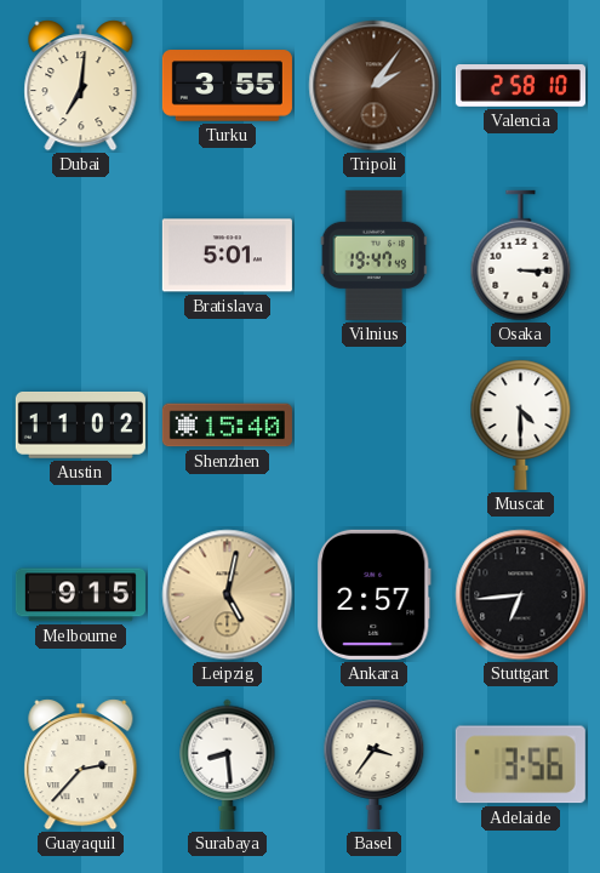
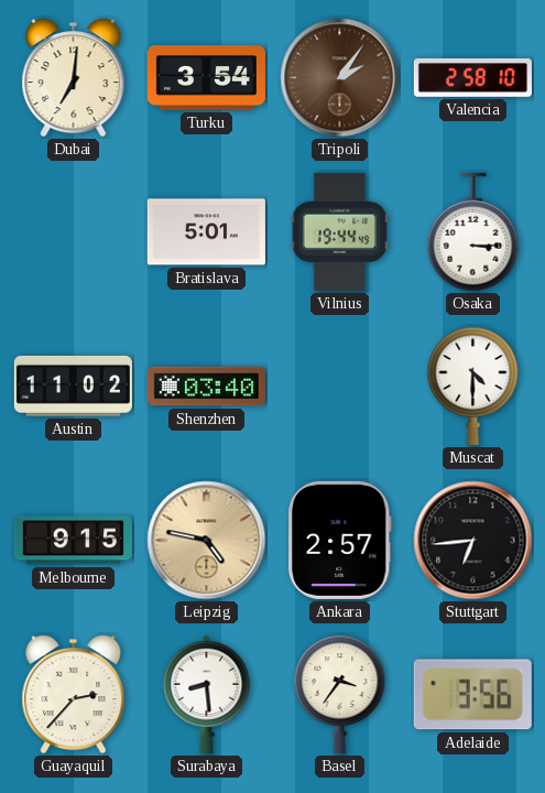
Turku: 3:55 -> 3:54
Vilnius: 19:47 -> 19:44
Shenzhen: 15:40 -> 03:40
Leipzig: 5:02 -> 4:47
